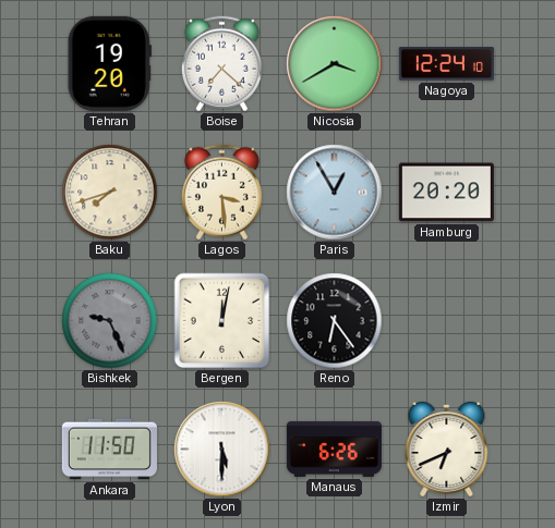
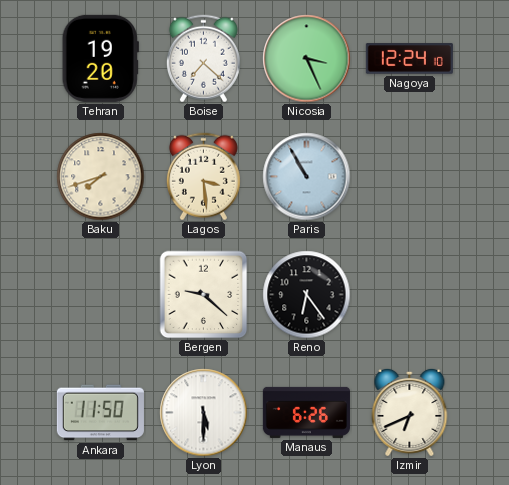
Nicosia: 3:40 -> 3:26
Paris: 12:55 -> 10:55
Hamburg: 20:20 -> none
Bishkek: 9:26 -> none
Bergen: 12:02 -> 9:22
